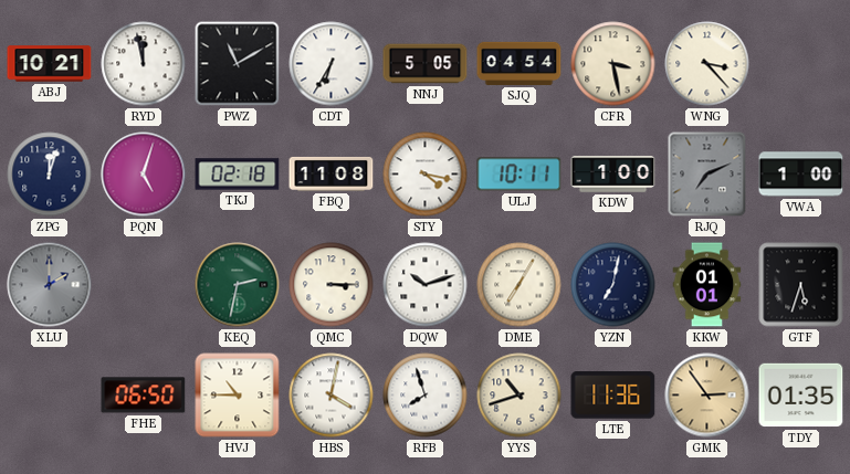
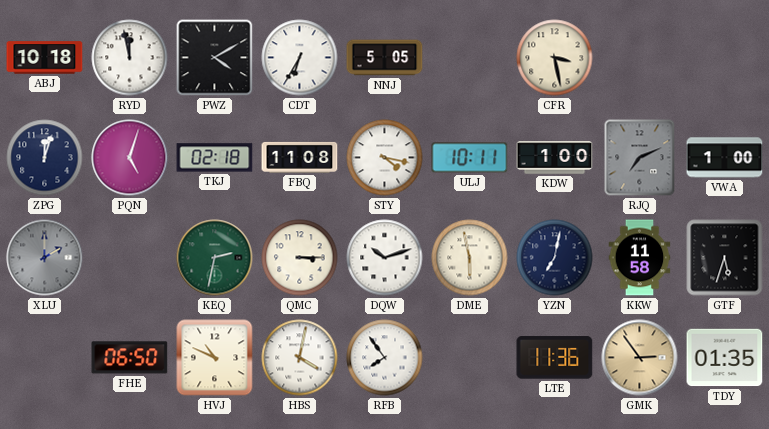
ABJ: 10:21 -> 10:18
PWZ: 11:10 -> 4:10
SJQ: 04:54 -> none
WNG: 3:23 -> none
DME: 7:05 -> 5:58
KKW: 01:01 -> 11:58
HVJ: 10:45 -> 10:49
RFB: 7:57 -> 7:54
YYS: 10:42 -> none
